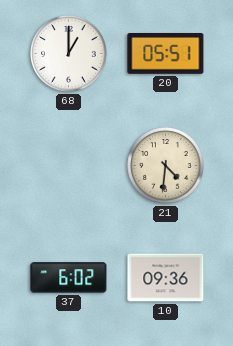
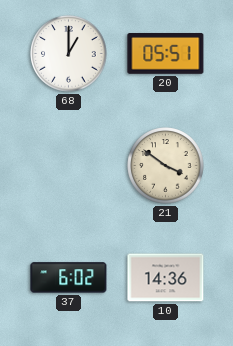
21: 4:31 -> 3:51
10: 09:36 -> 14:36
